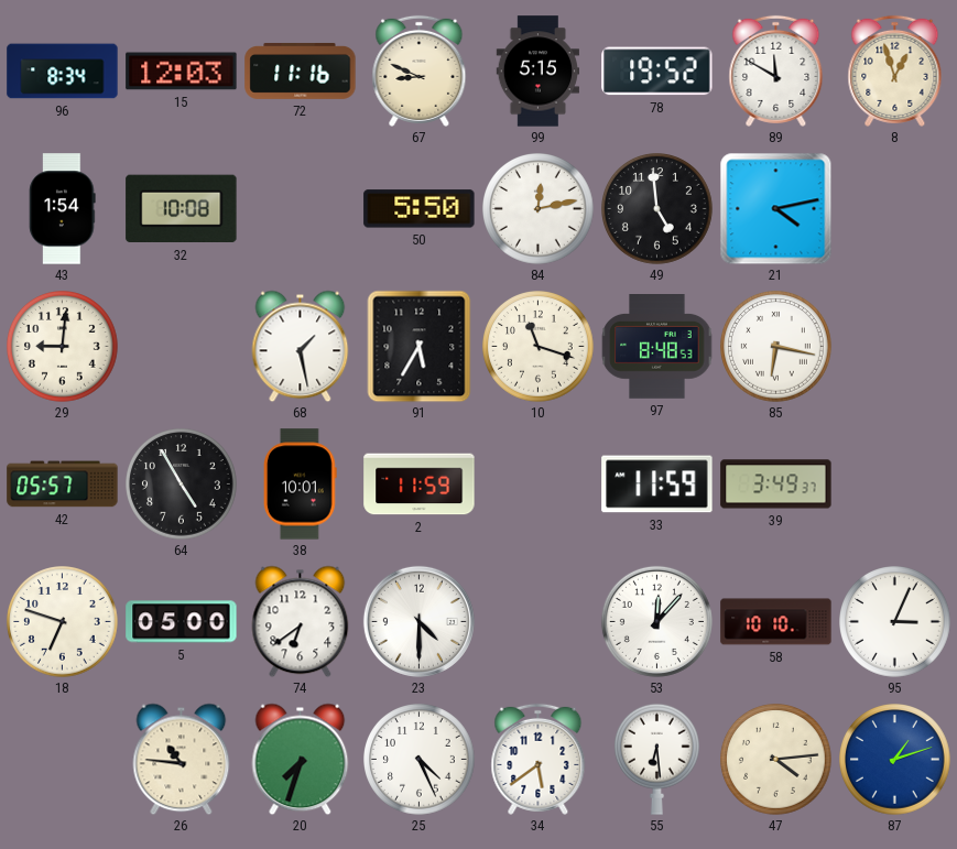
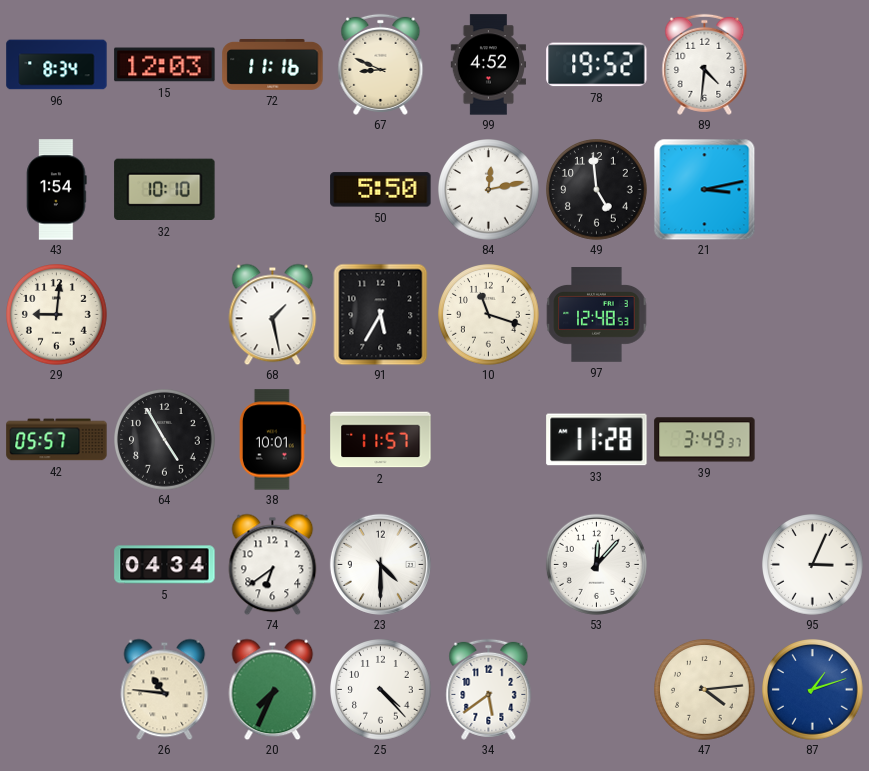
99: 5:15 -> 4:52
89: 11:50 -> 4:31
8: 12:57 -> none
32: 10:08 -> 10:10
21: 4:13 -> 3:13
97: 8:48 -> 12:48
85: 6:17 -> none
2: 11:59 -> 11:57
33: 11:59 -> 11:28
18: 6:48 -> none
5: 05:00 -> 04:34
58: 10:10 -> none
20: 7:33 -> 7:34
25: 4:26 -> 4:23
55: 6:29 -> none
